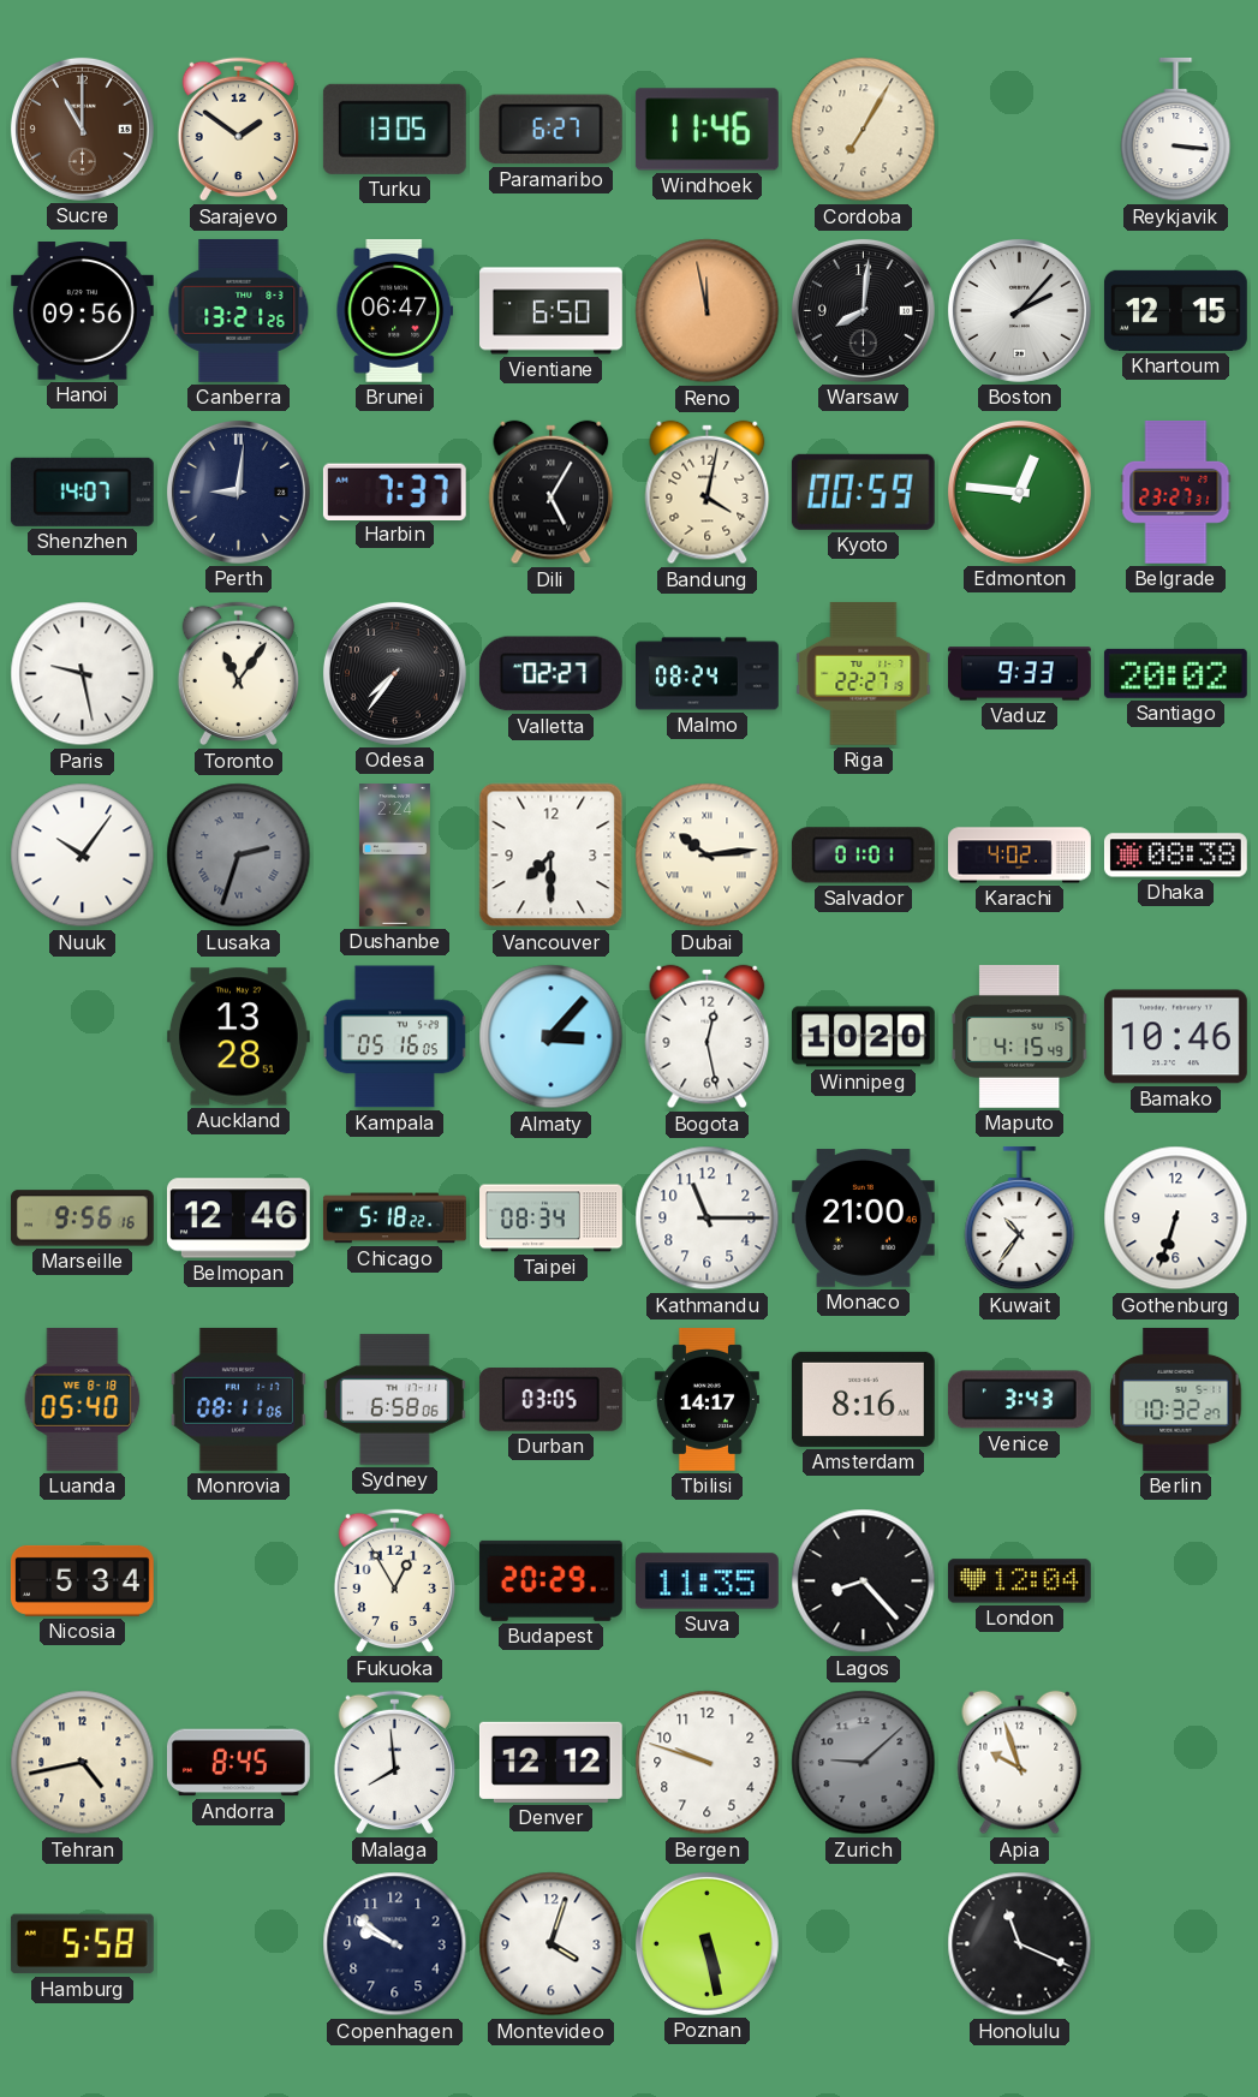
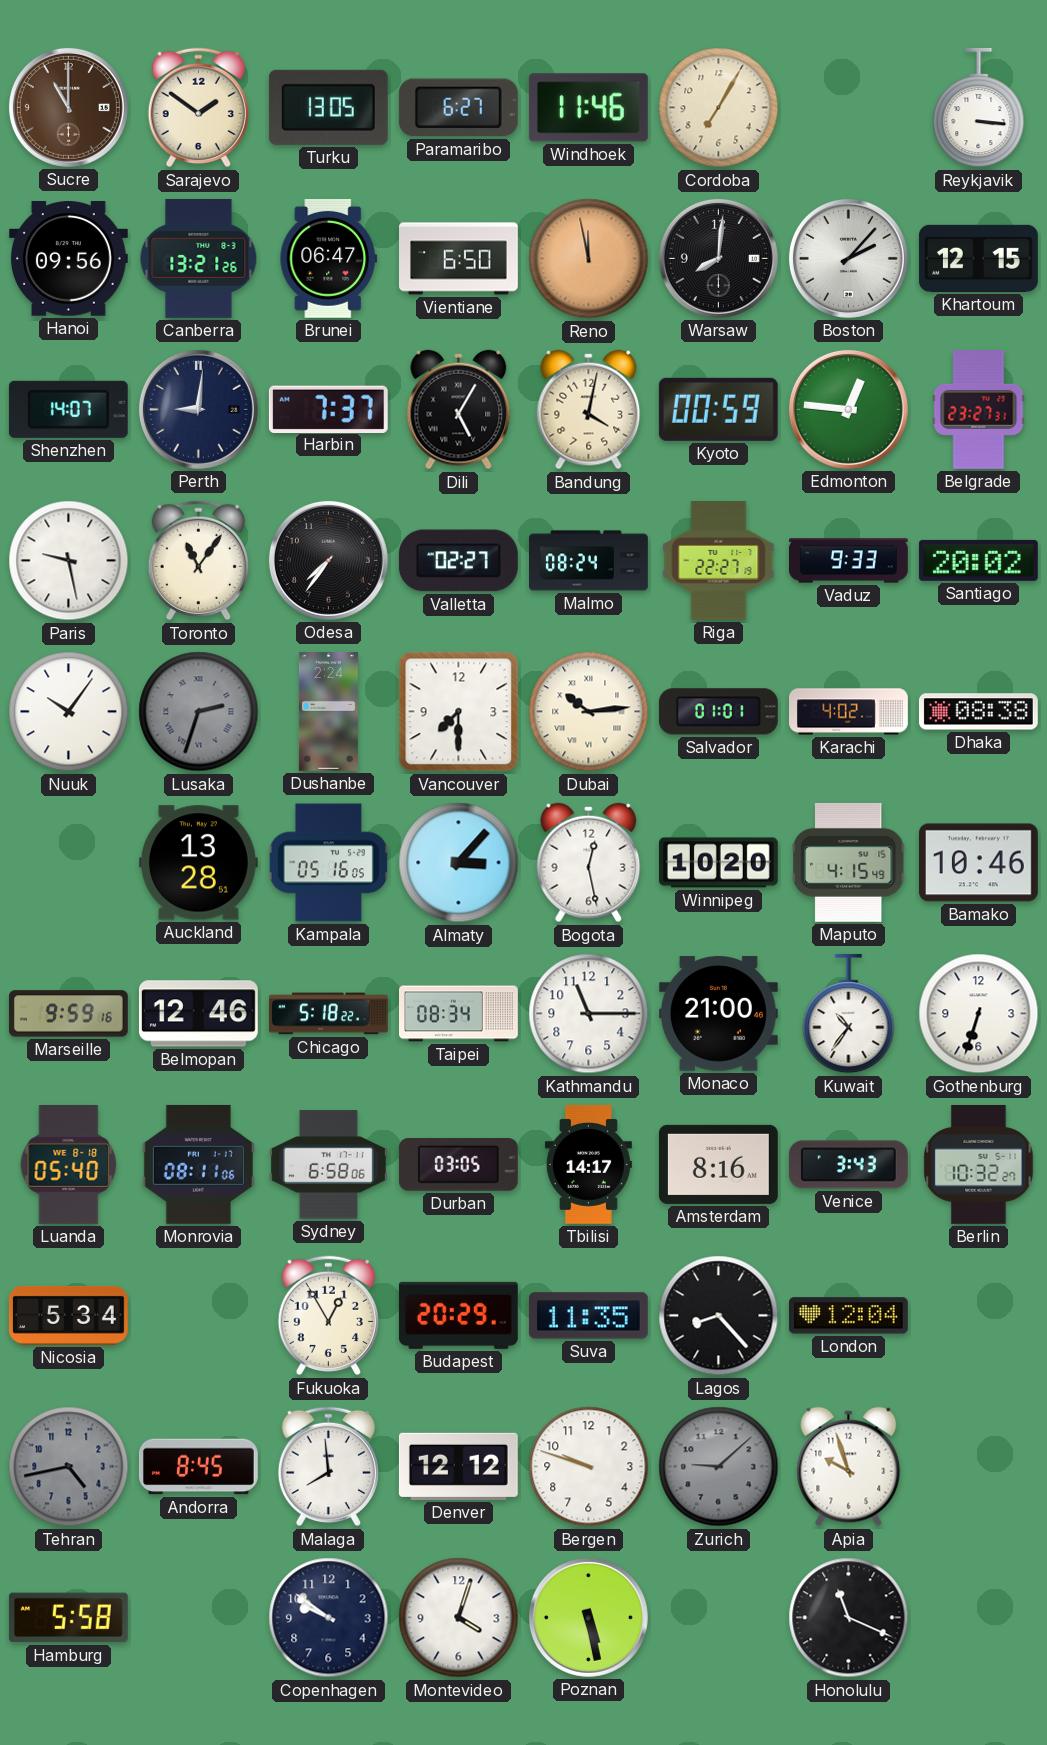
Marseille: 9:56 -> 9:59
Tehran dial: cream -> grey
